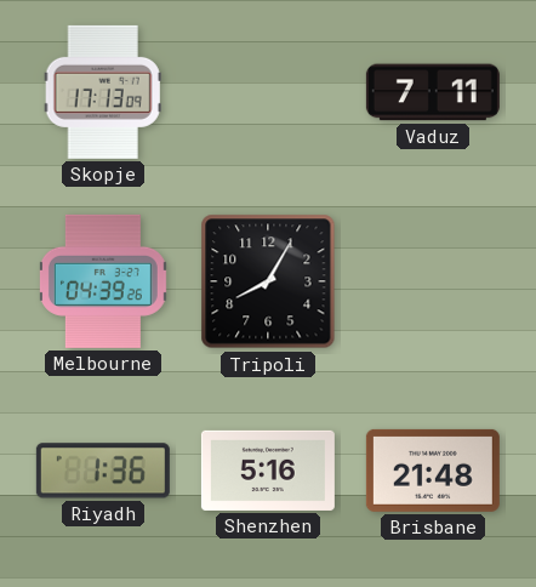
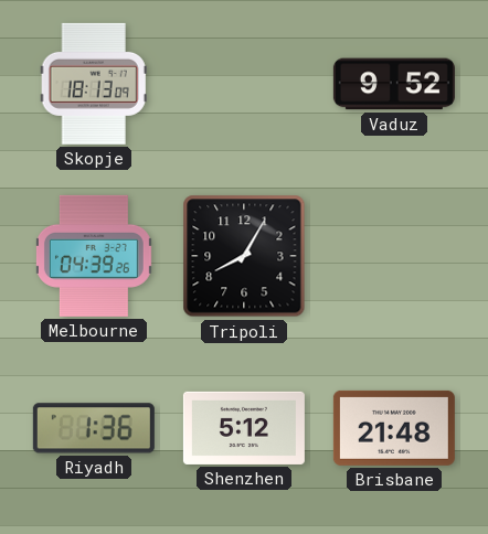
Skopje: 17:13 -> 18:13
Vaduz: 7:11 -> 9:52
Shenzhen: 5:16 -> 5:12
